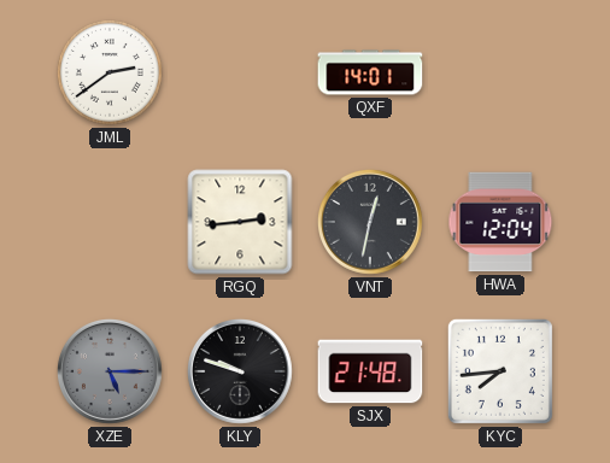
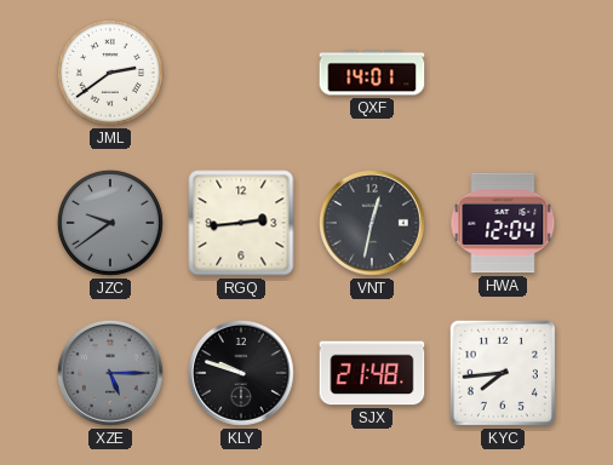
JZC: none -> 9:39
